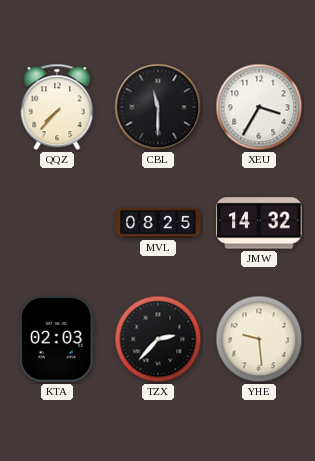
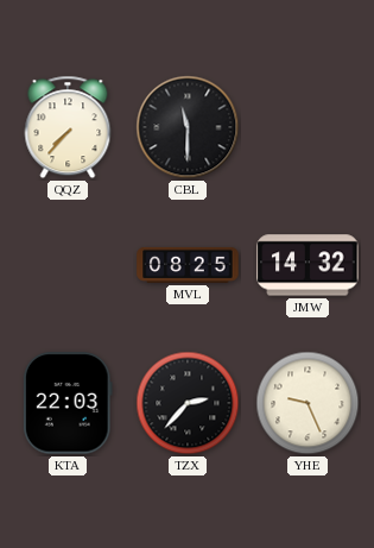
XEU: 3:35 -> none
KTA: 02:03 -> 22:03
YHE: 9:29 -> 9:26
